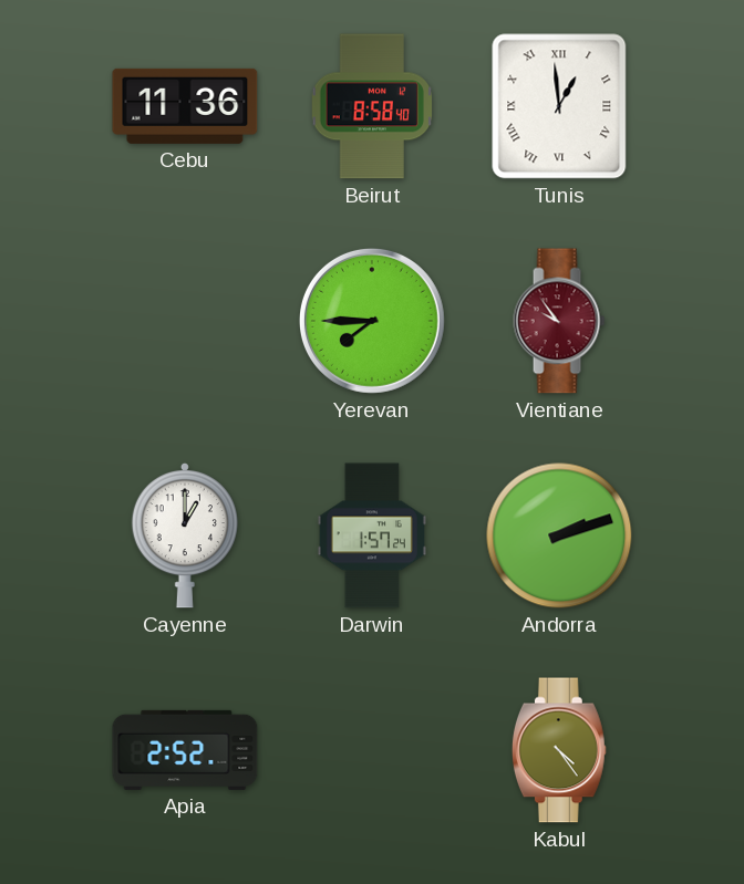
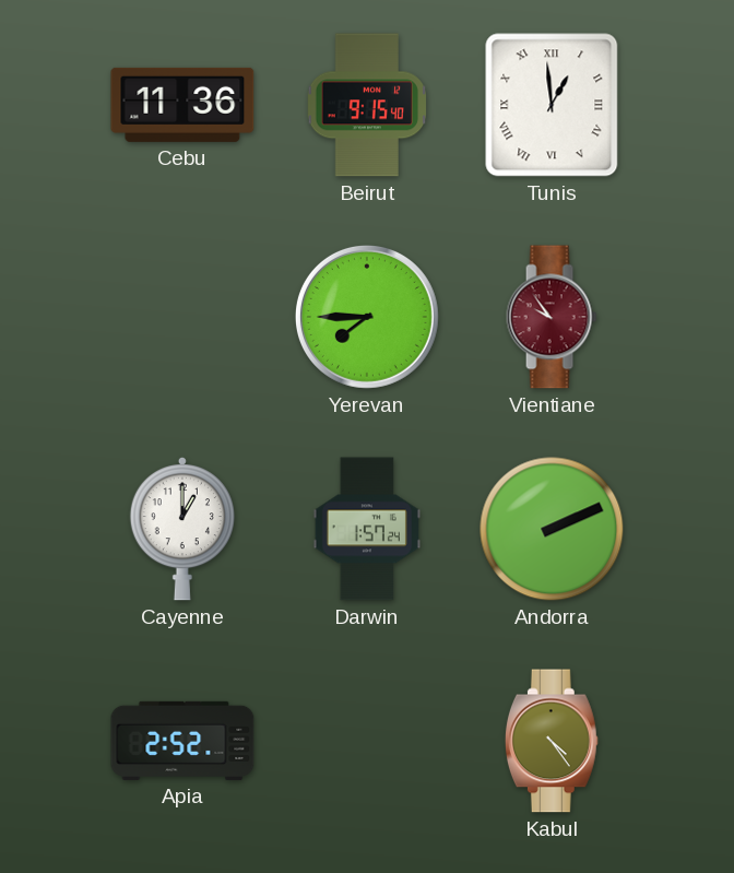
Beirut: 8:58 -> 9:15
Andorra: 2:12 -> 2:11
